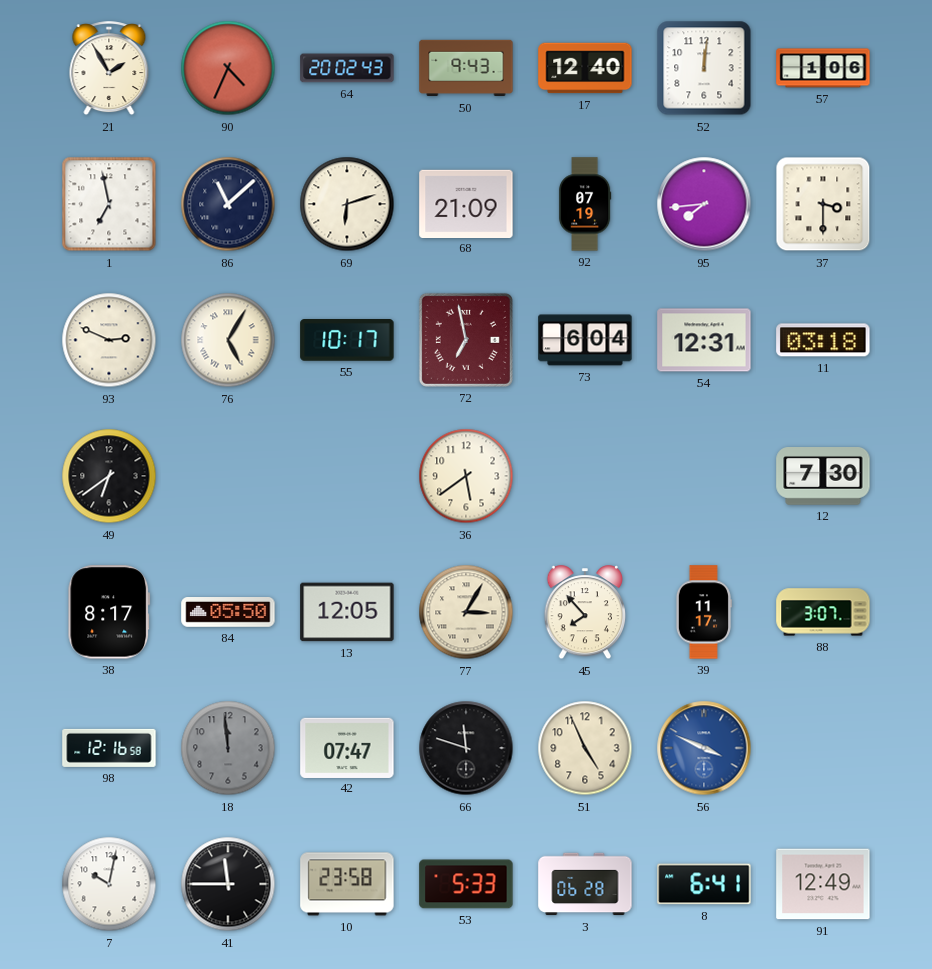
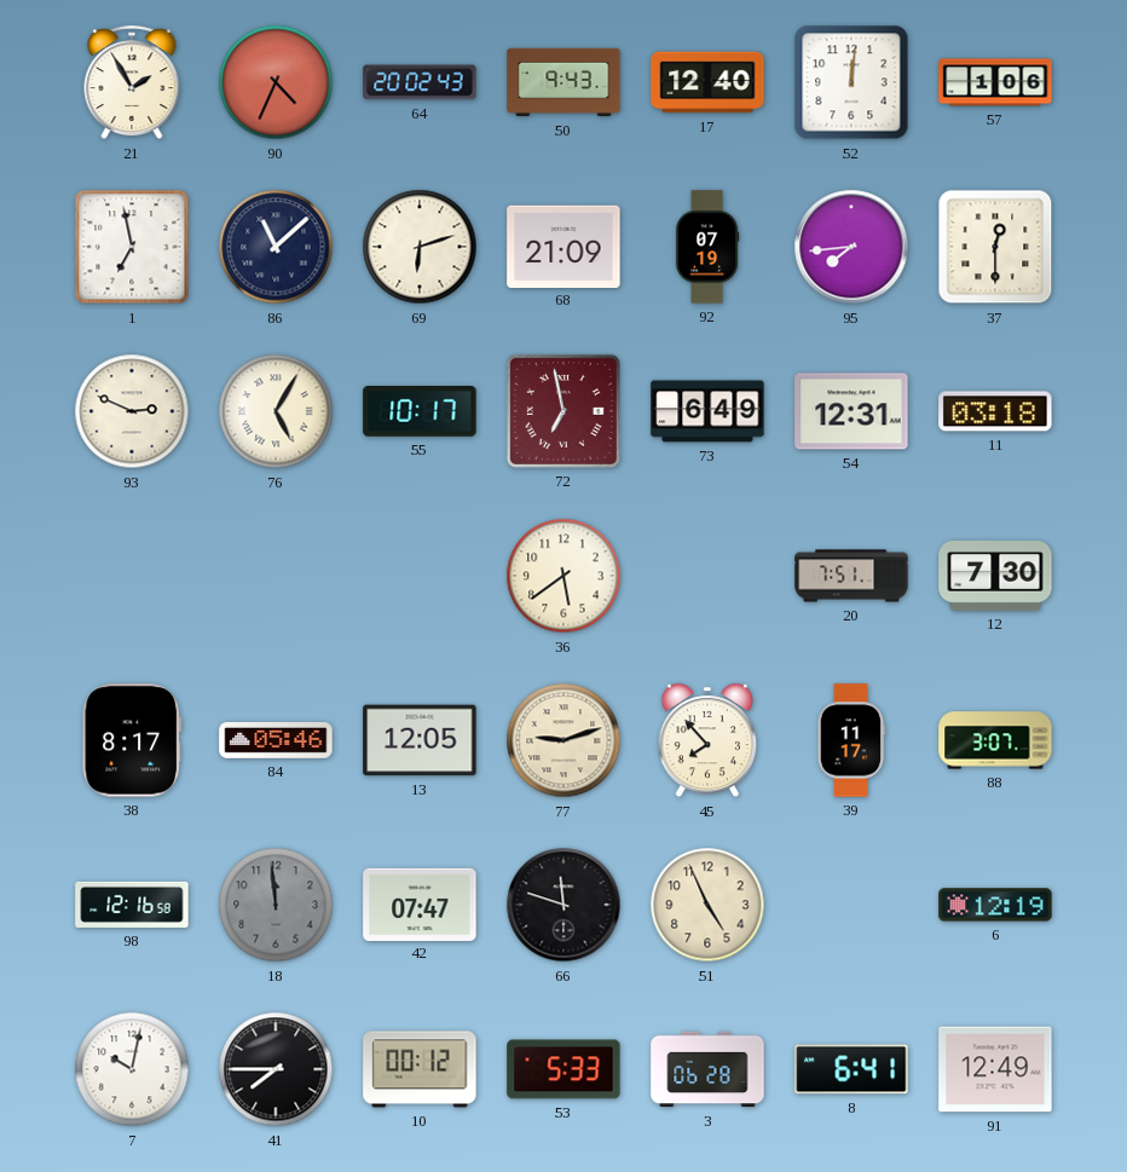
37: 3:30 -> 12:30
73: 6:04 -> 6:49
49: 6:39 -> none
20: none -> 7:51
84: 05:50 -> 05:46
77: 3:05 -> 9:12
56: 3:49 -> none
6: none -> 12:19
41: 11:45 -> 7:45
10: 23:58 -> 00:12
